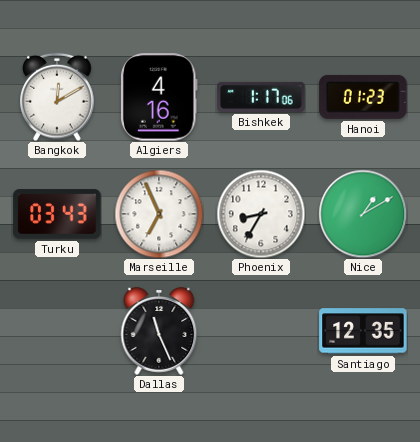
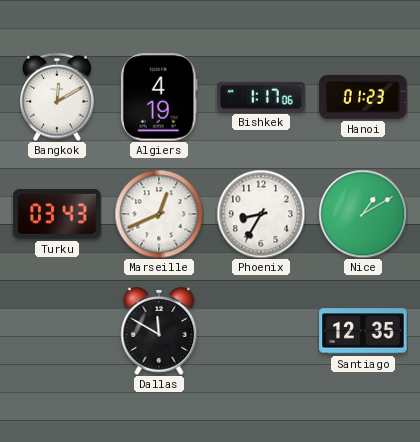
Algiers: 4:16 -> 4:19
Marseille: 6:56 -> 12:41
Dallas: 11:26 -> 11:50
